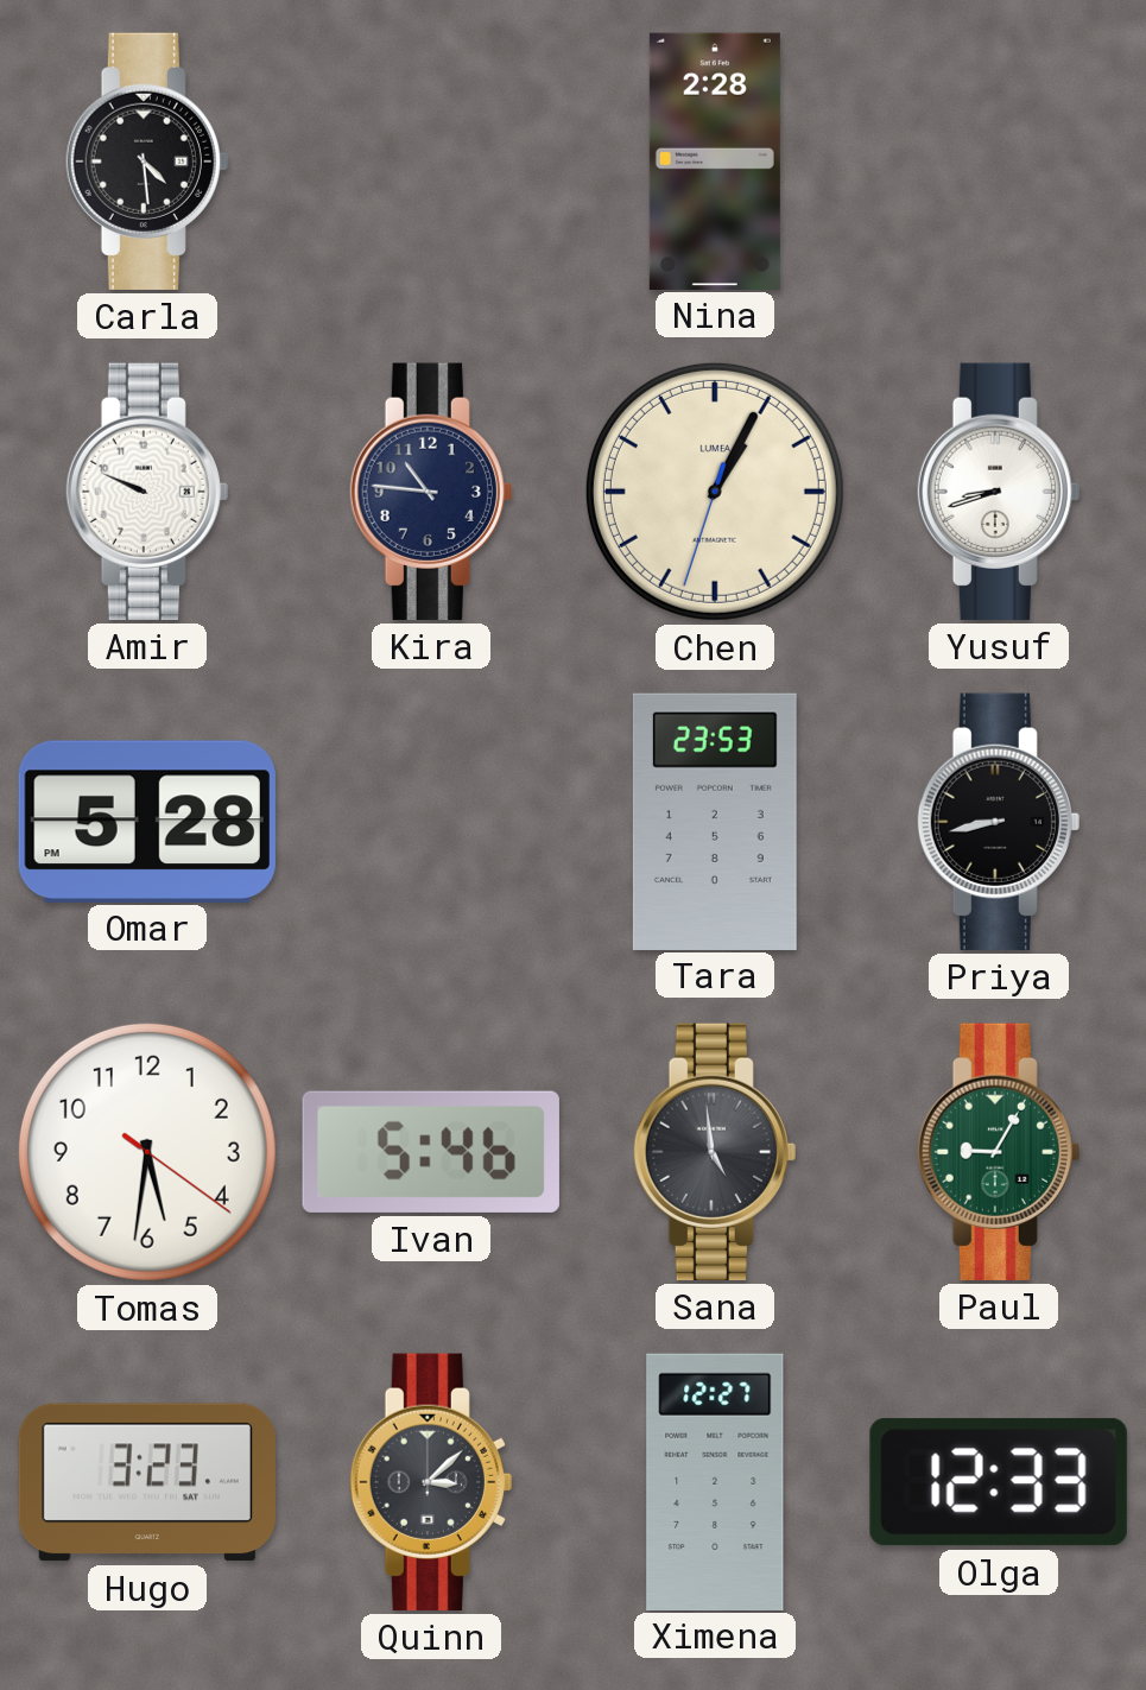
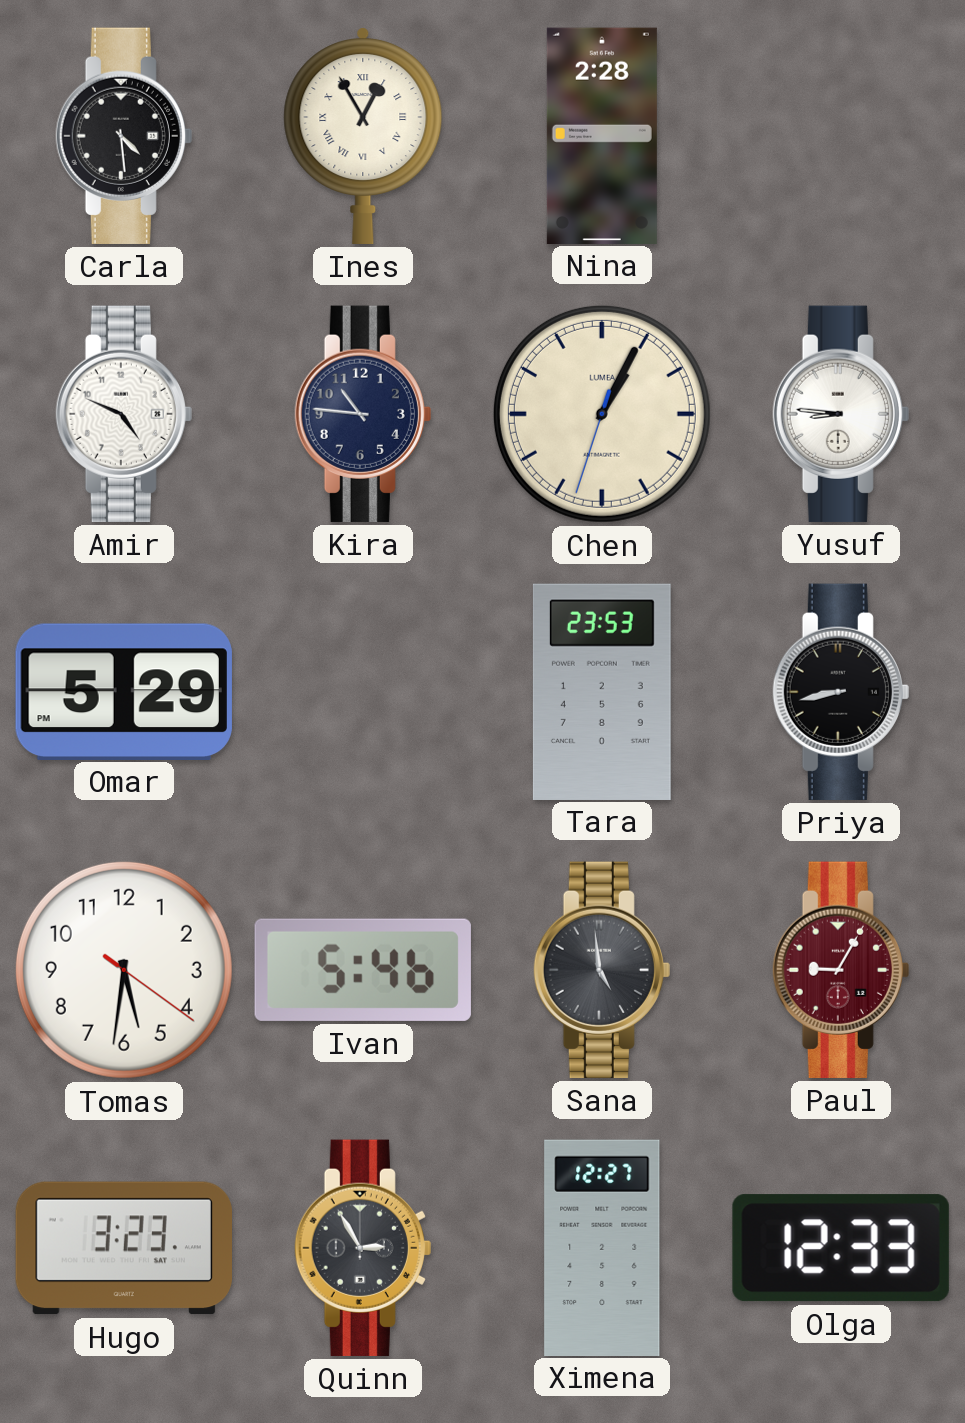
Ines: none -> 12:55
Amir: 9:49 -> 4:49
Yusuf: 8:42 -> 8:46
Omar: 5:28 -> 5:29
Paul dial: green -> burgundy
Quinn: 3:08 -> 2:55
